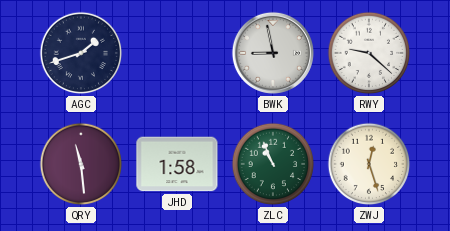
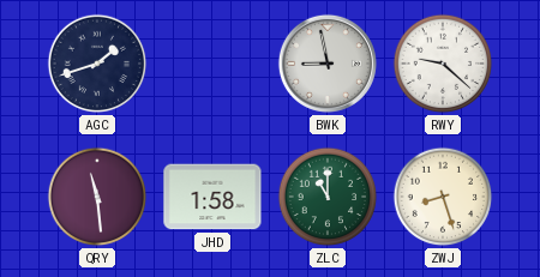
ZLC: 10:56 -> 11:00
ZWJ: 12:27 -> 8:27
